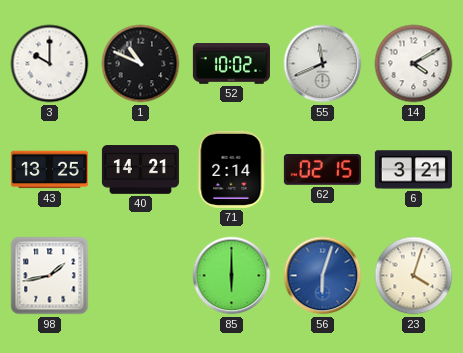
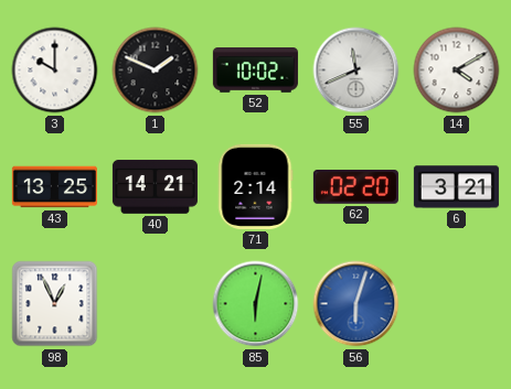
1: 10:49 -> 1:49
62: 02:15 -> 02:20
98: 1:43 -> 12:56
85: 6:00 -> 6:02
23: 4:03 -> none
